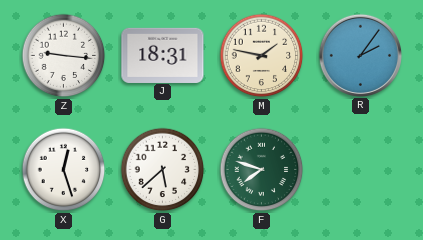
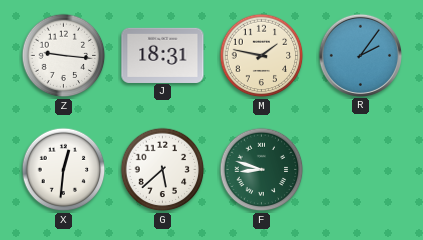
X: 12:27 -> 12:31
F: 7:48 -> 8:48
